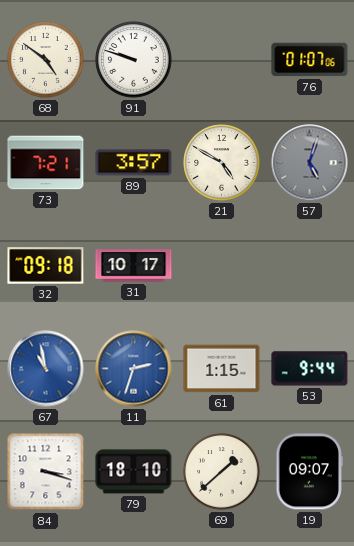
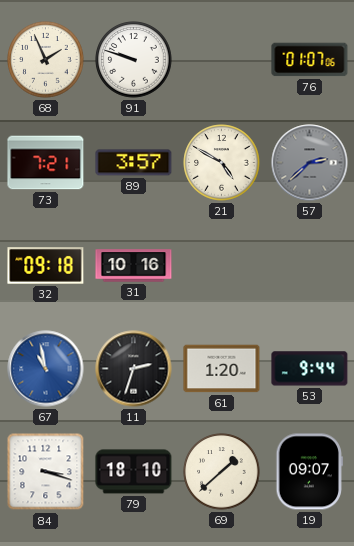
68: 4:51 -> 1:56
57: 5:03 -> 2:38
31: 10:17 -> 10:16
11 dial: blue -> black
61: 1:15 -> 1:20
